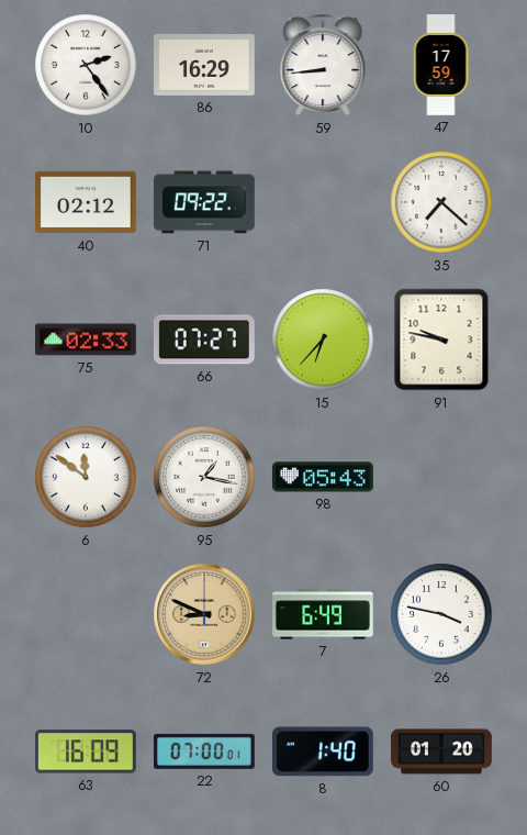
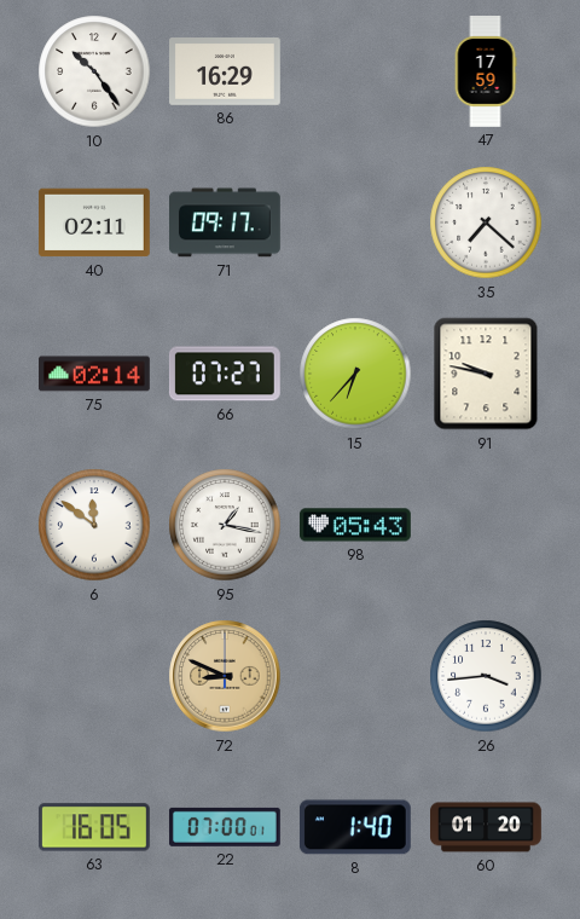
10: 2:24 -> 10:24
59: 8:44 -> none
40: 02:12 -> 02:11
71: 09:22 -> 09:17
75: 02:33 -> 02:14
7: 6:49 -> none
26: 3:47 -> 3:44
63: 16:09 -> 16:05
